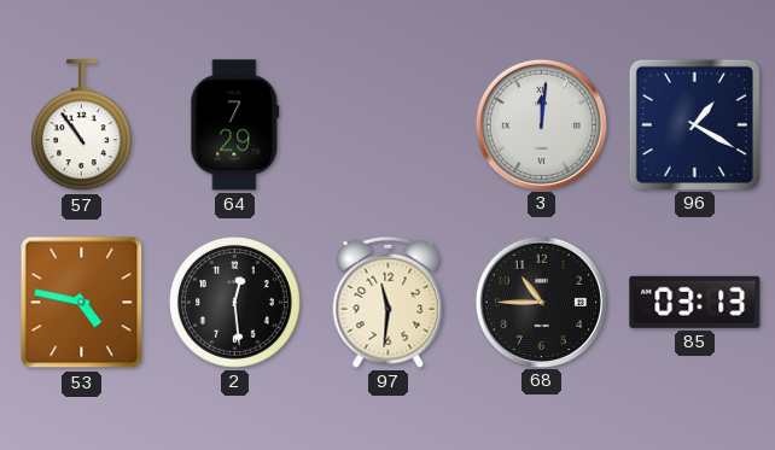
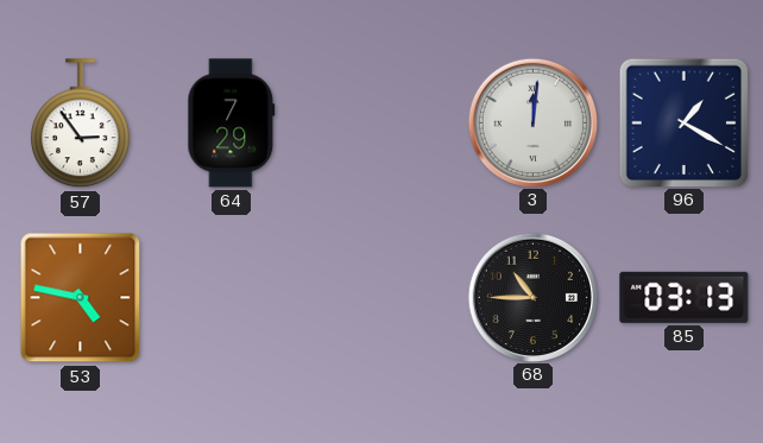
57: 10:54 -> 2:54
2: 12:29 -> none
97: 11:31 -> none
